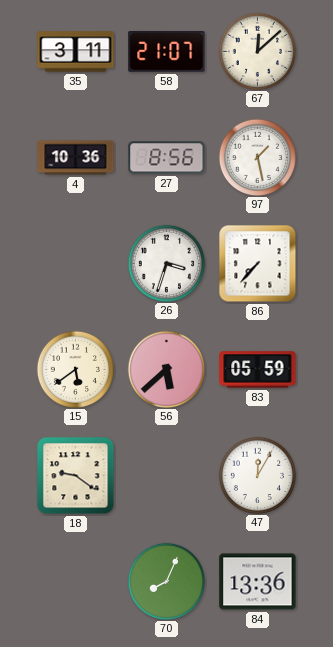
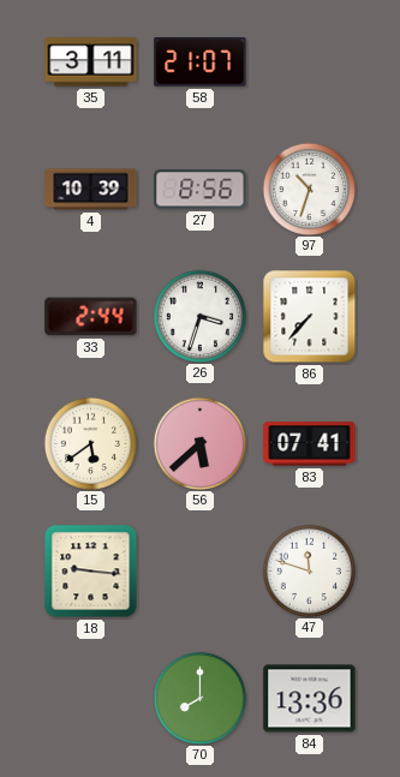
67: 12:08 -> none
4: 10:36 -> 10:39
97: 1:28 -> 10:33
33: none -> 2:44
83: 05:59 -> 07:41
18: 9:21 -> 9:16
47: 12:05 -> 11:48
70: 8:04 -> 8:00
